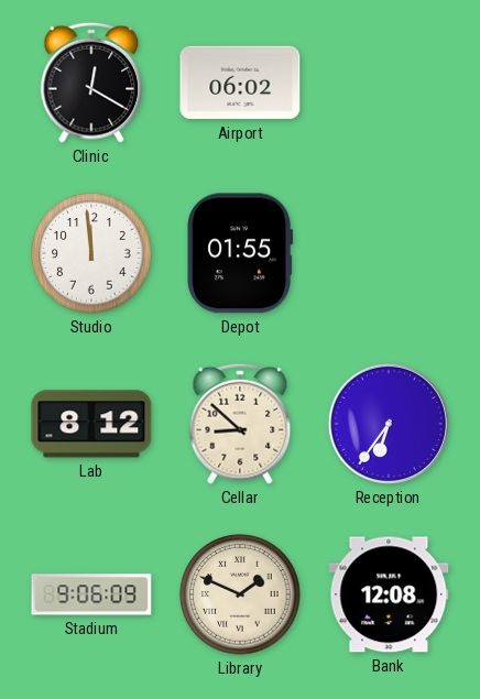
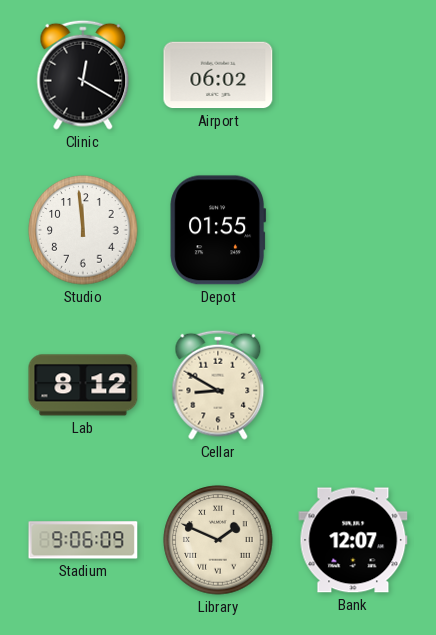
Cellar: 8:52 -> 8:50
Reception: 6:36 -> none
Bank: 12:08 -> 12:07
